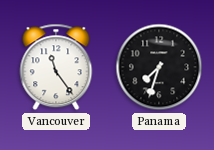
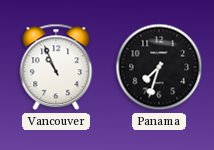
Vancouver: 11:24 -> 10:56
